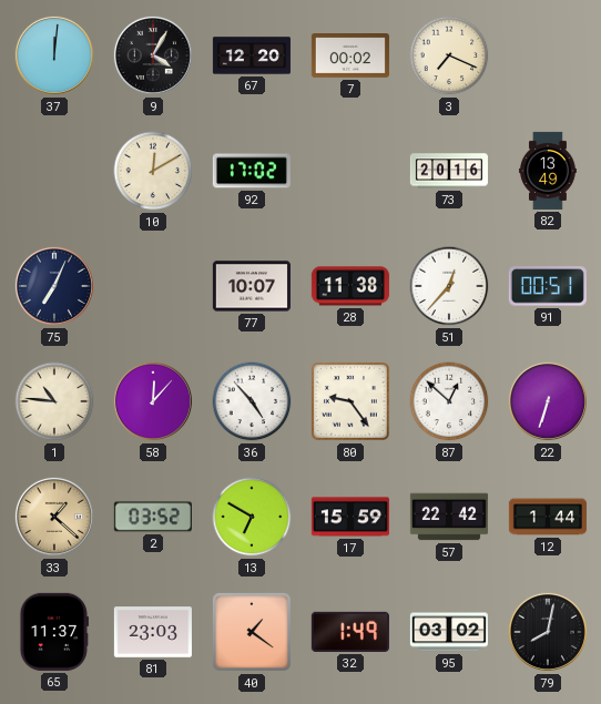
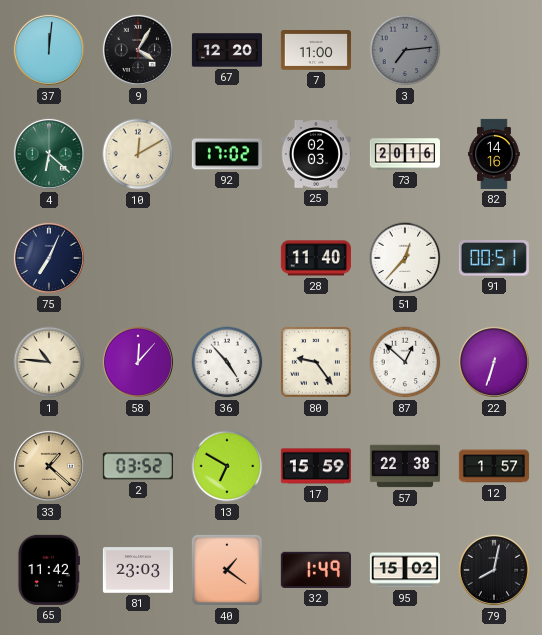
7: 00:02 -> 11:00
3: 7:19 -> 7:14
3 dial: cream -> grey
4: none -> 6:22
25: none -> 02:03
82: 13:49 -> 14:16
77: 10:07 -> none
28: 11:38 -> 11:40
57: 22:42 -> 22:38
12: 1:44 -> 1:57
65: 11:37 -> 11:42
95: 03:02 -> 15:02
